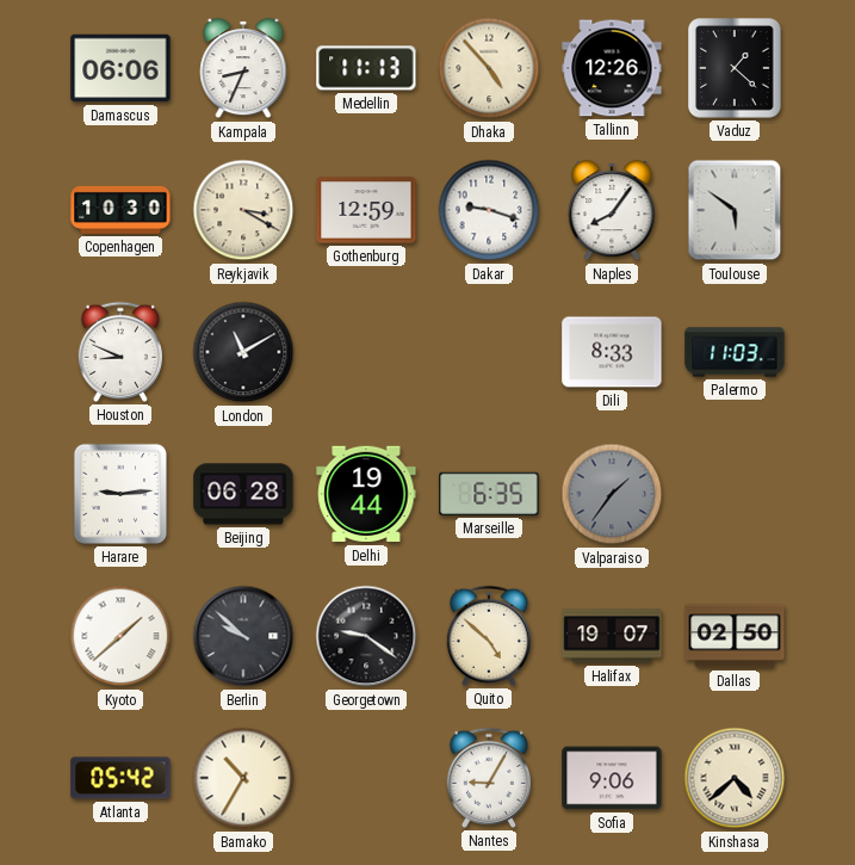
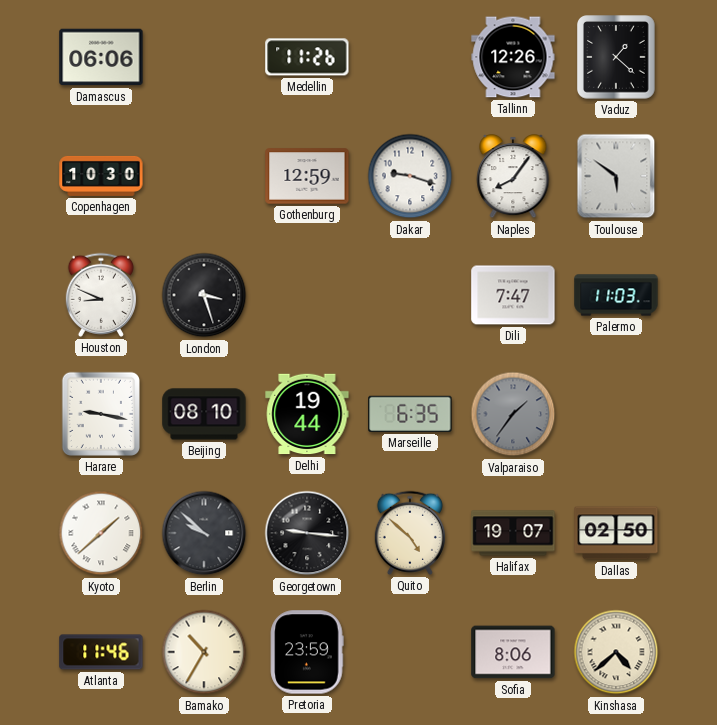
Kampala: 8:34 -> none
Medellin: 11:13 -> 11:26
Dhaka: 4:53 -> none
Reykjavik: 3:20 -> none
London: 11:10 -> 3:27
Dili: 8:33 -> 7:47
Harare: 9:14 -> 9:17
Beijing: 06:28 -> 08:10
Georgetown: 9:21 -> 9:16
Atlanta: 05:42 -> 11:46
Pretoria: none -> 23:59
Nantes: 9:05 -> none
Sofia: 9:06 -> 8:06
